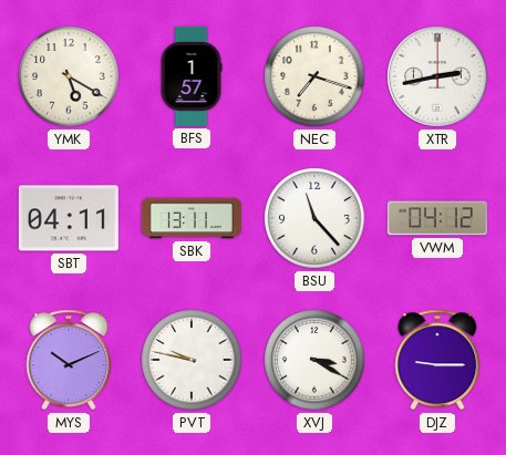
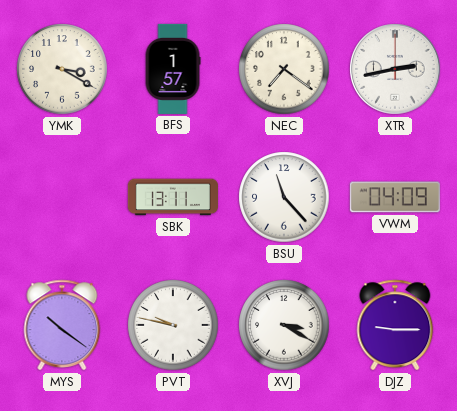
YMK: 5:20 -> 3:20
NEC: 7:18 -> 7:21
SBT: 04:11 -> none
VWM: 04:12 -> 04:09
MYS: 10:11 -> 10:21
